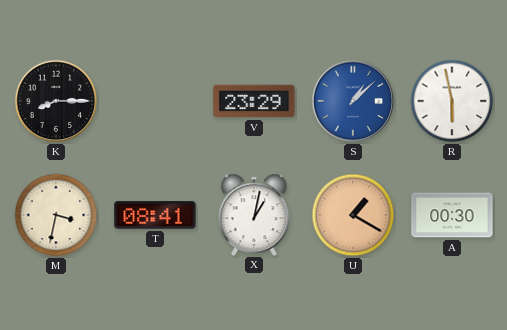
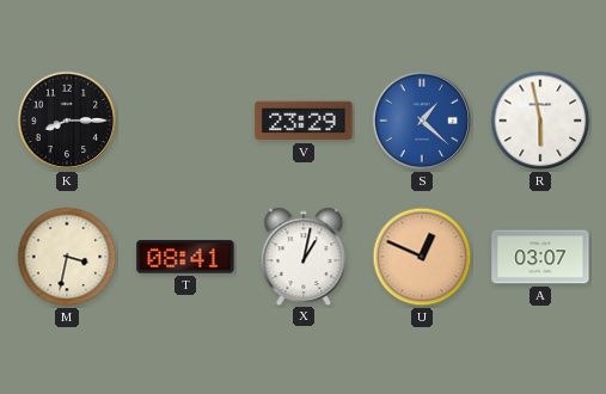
S: 1:08 -> 1:22
U: 1:20 -> 12:49
A: 00:30 -> 03:07
